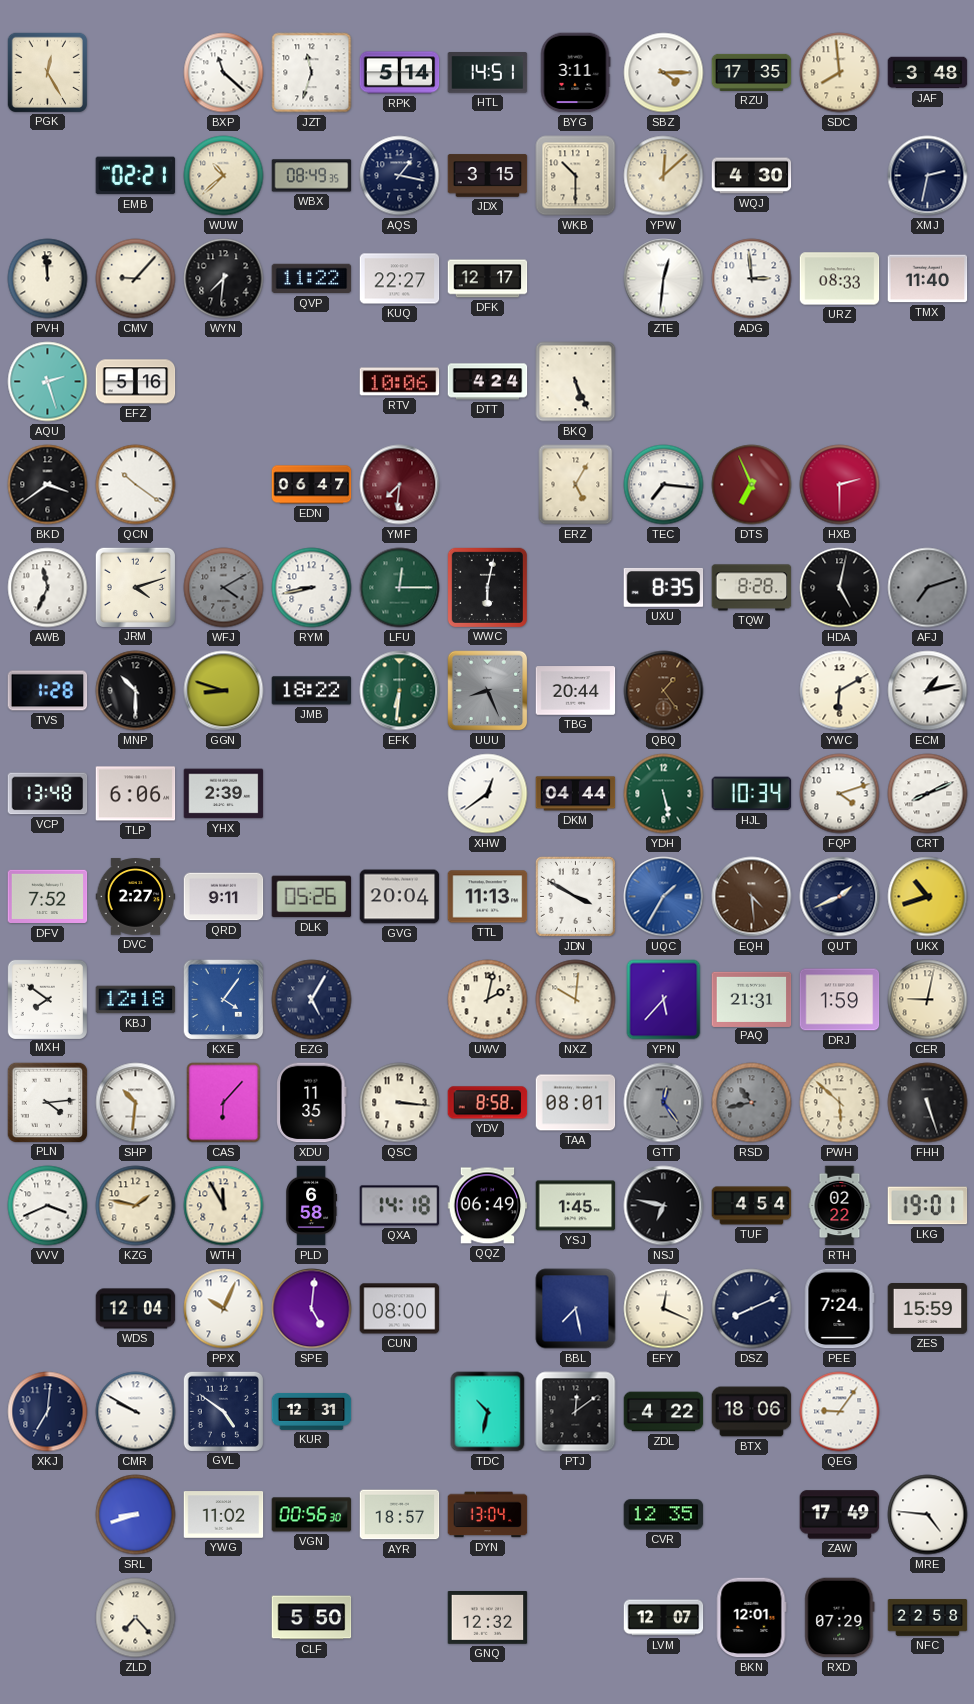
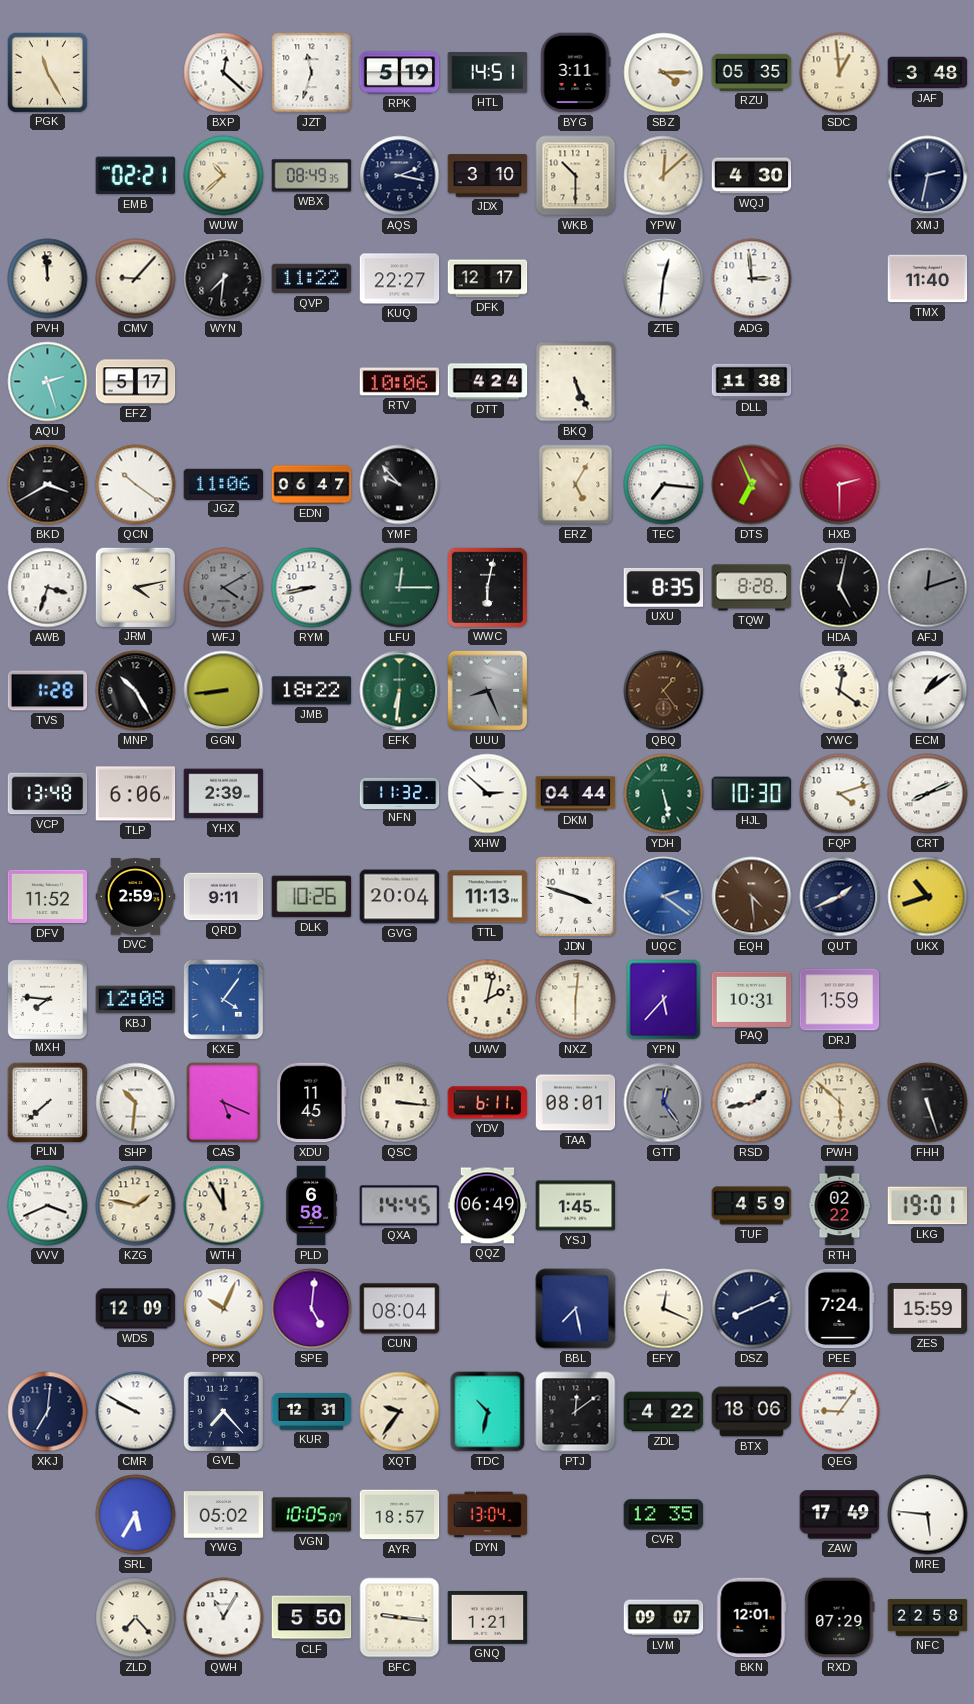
PGK: 12:25 -> 11:25
BXP: 11:22 -> 12:22
RPK: 5:14 -> 5:19
RZU: 17:35 -> 05:35
SDC: 7:59 -> 12:59
AQS: 1:17 -> 2:17
JDX: 3:15 -> 3:10
URZ: 08:33 -> none
EFZ: 5:16 -> 5:17
DLL: none -> 11:38
BKD: 3:39 -> 3:40
JGZ: none -> 11:06
YMF: 7:31 -> 9:53
YMF dial: burgundy -> black
AWB: 11:34 -> 3:33
JRM: 4:12 -> 4:13
AFJ: 7:12 -> 12:12
MNP: 10:30 -> 10:25
GGN: 8:48 -> 8:44
TBG: 20:44 -> none
YWC: 6:10 -> 12:21
ECM: 1:13 -> 1:09
NFN: none -> 11:32
XHW: 12:39 -> 2:52
HJL: 10:34 -> 10:30
DFV: 7:52 -> 11:52
DVC: 2:27 -> 2:59
DLK: 05:26 -> 10:26
JDN: 3:50 -> 3:48
UQC: 1:35 -> 2:21
MXH: 7:51 -> 7:46
KBJ: 12:18 -> 12:08
EZG: 5:05 -> none
NXZ: 10:01 -> 6:01
PAQ: 21:31 -> 10:31
CER: 9:02 -> none
PLN: 4:14 -> 7:38
CAS: 6:07 -> 5:19
XDU: 11:35 -> 11:45
YDV: 8:58 -> 6:11
RSD: 10:43 -> 1:43
RSD dial: grey -> white
QXA: 14:18 -> 14:45
NSJ: 6:47 -> none
TUF: 4:54 -> 4:59
WDS: 12:04 -> 12:09
CUN: 08:00 -> 08:04
GVL: 4:51 -> 7:23
XQT: none -> 9:36
SRL: 8:42 -> 5:35
YWG: 11:02 -> 05:02
VGN: 00:56 -> 10:05
MRE: 4:46 -> 5:46
QWH: none -> 11:05
BFC: none -> 9:16
GNQ: 12:32 -> 1:21
LVM: 12:07 -> 09:07
